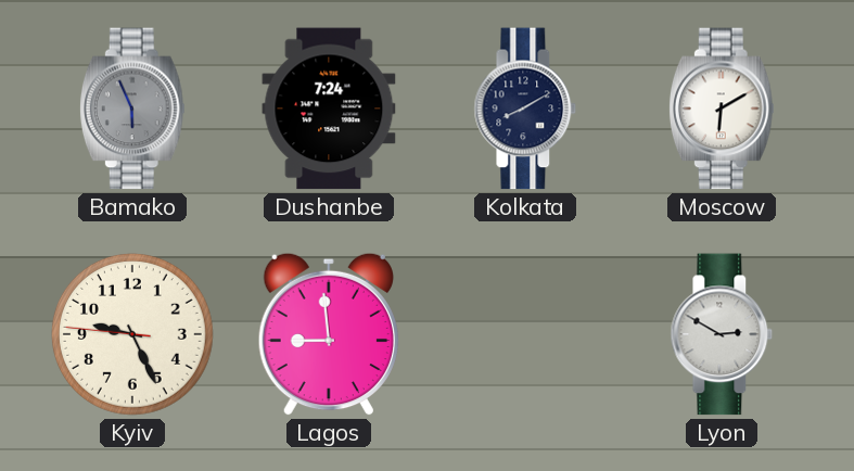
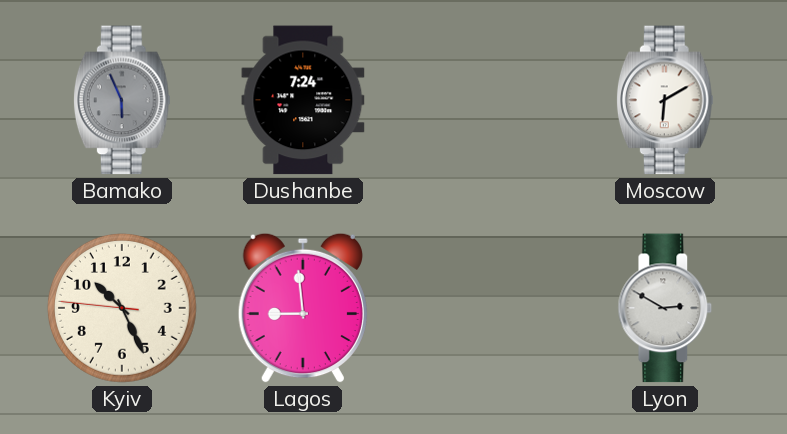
Kolkata: 8:10 -> none
Kyiv: 9:25 -> 10:25
